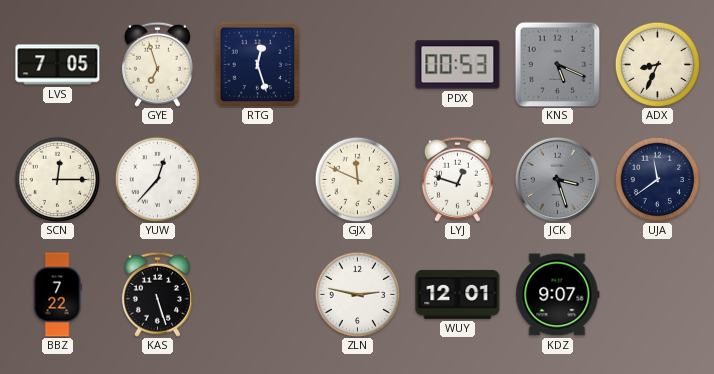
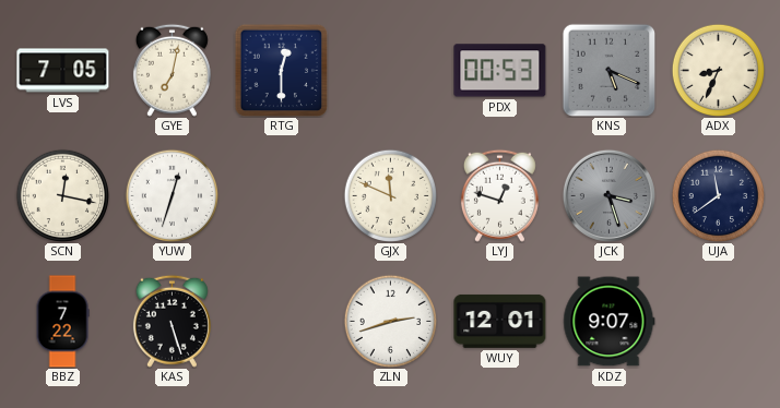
GYE: 6:57 -> 7:02
RTG: 12:27 -> 12:30
SCN: 12:15 -> 12:17
YUW: 12:37 -> 12:33
ZLN: 2:47 -> 2:42
